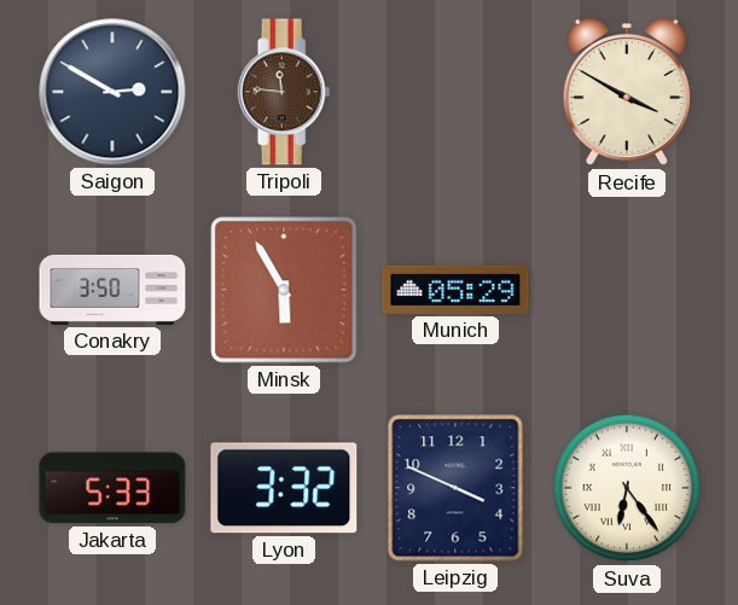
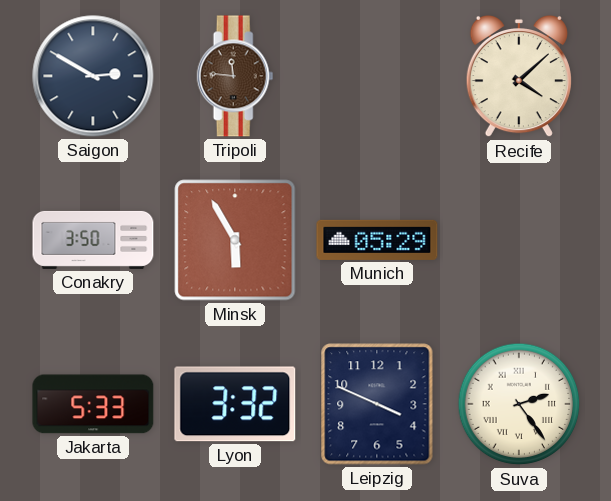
Recife: 3:50 -> 4:08
Suva: 6:24 -> 2:24
